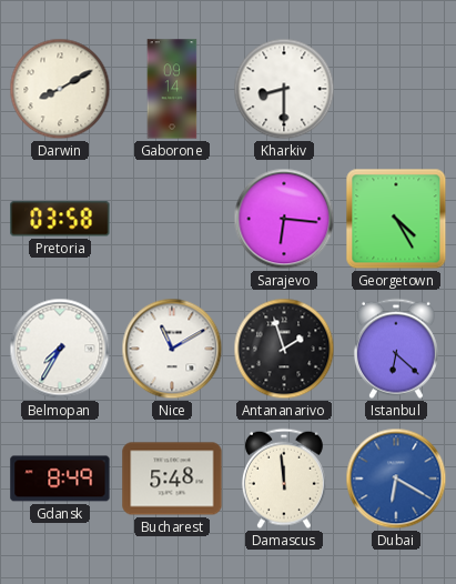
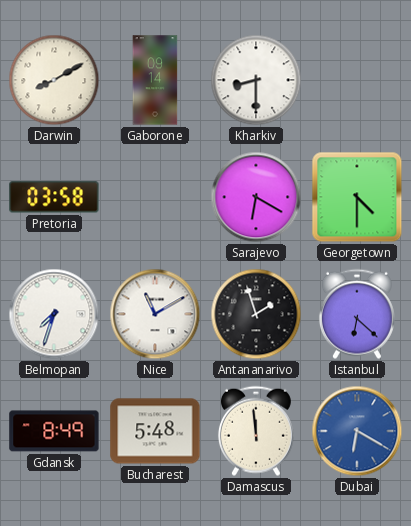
Sarajevo: 6:16 -> 6:20
Georgetown: 4:25 -> 4:30
Belmopan: 7:35 -> 7:33
